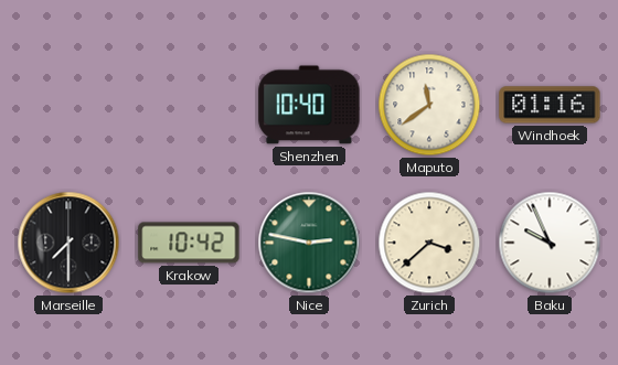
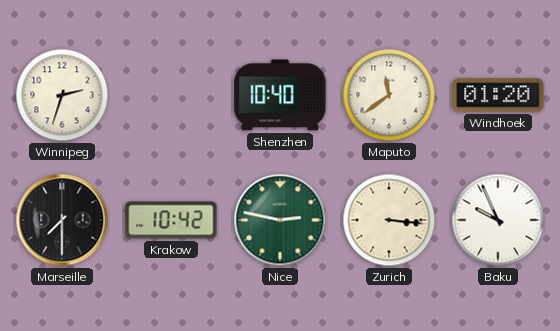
Winnipeg: none -> 2:33
Windhoek: 01:16 -> 01:20
Zurich: 3:38 -> 3:16
